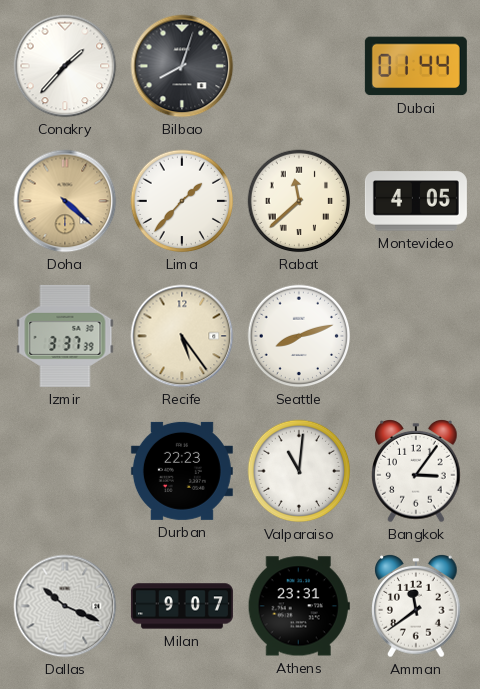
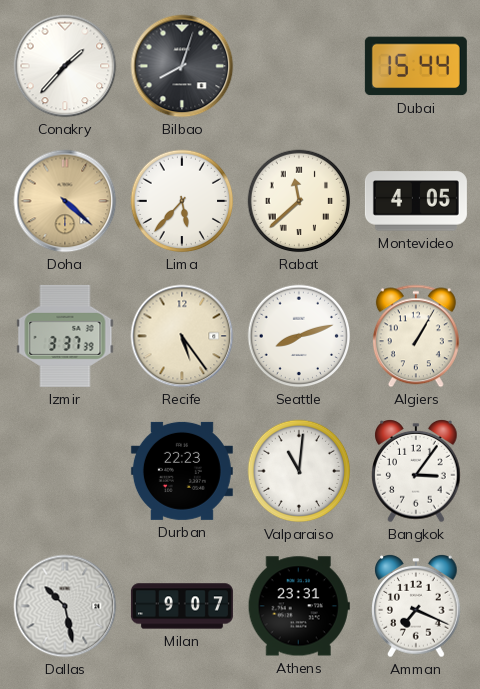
Dubai: 01:44 -> 15:44
Lima: 1:37 -> 5:37
Algiers: none -> 1:05
Dallas: 10:19 -> 10:28
Amman: 11:39 -> 7:19
